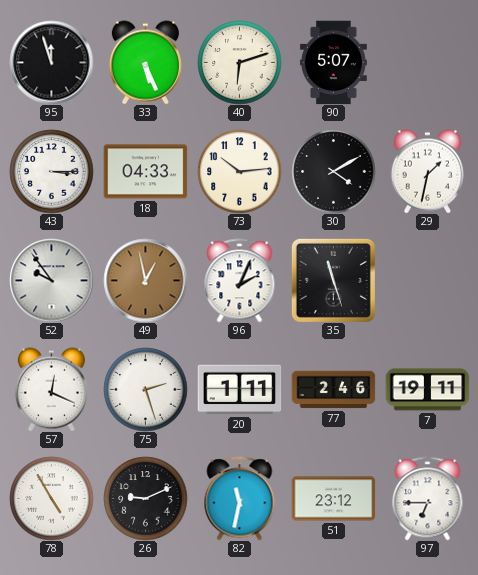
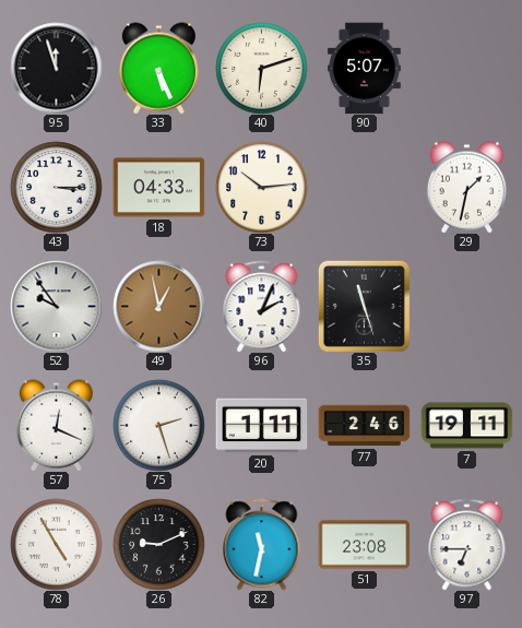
30: 4:10 -> none
51: 23:12 -> 23:08
